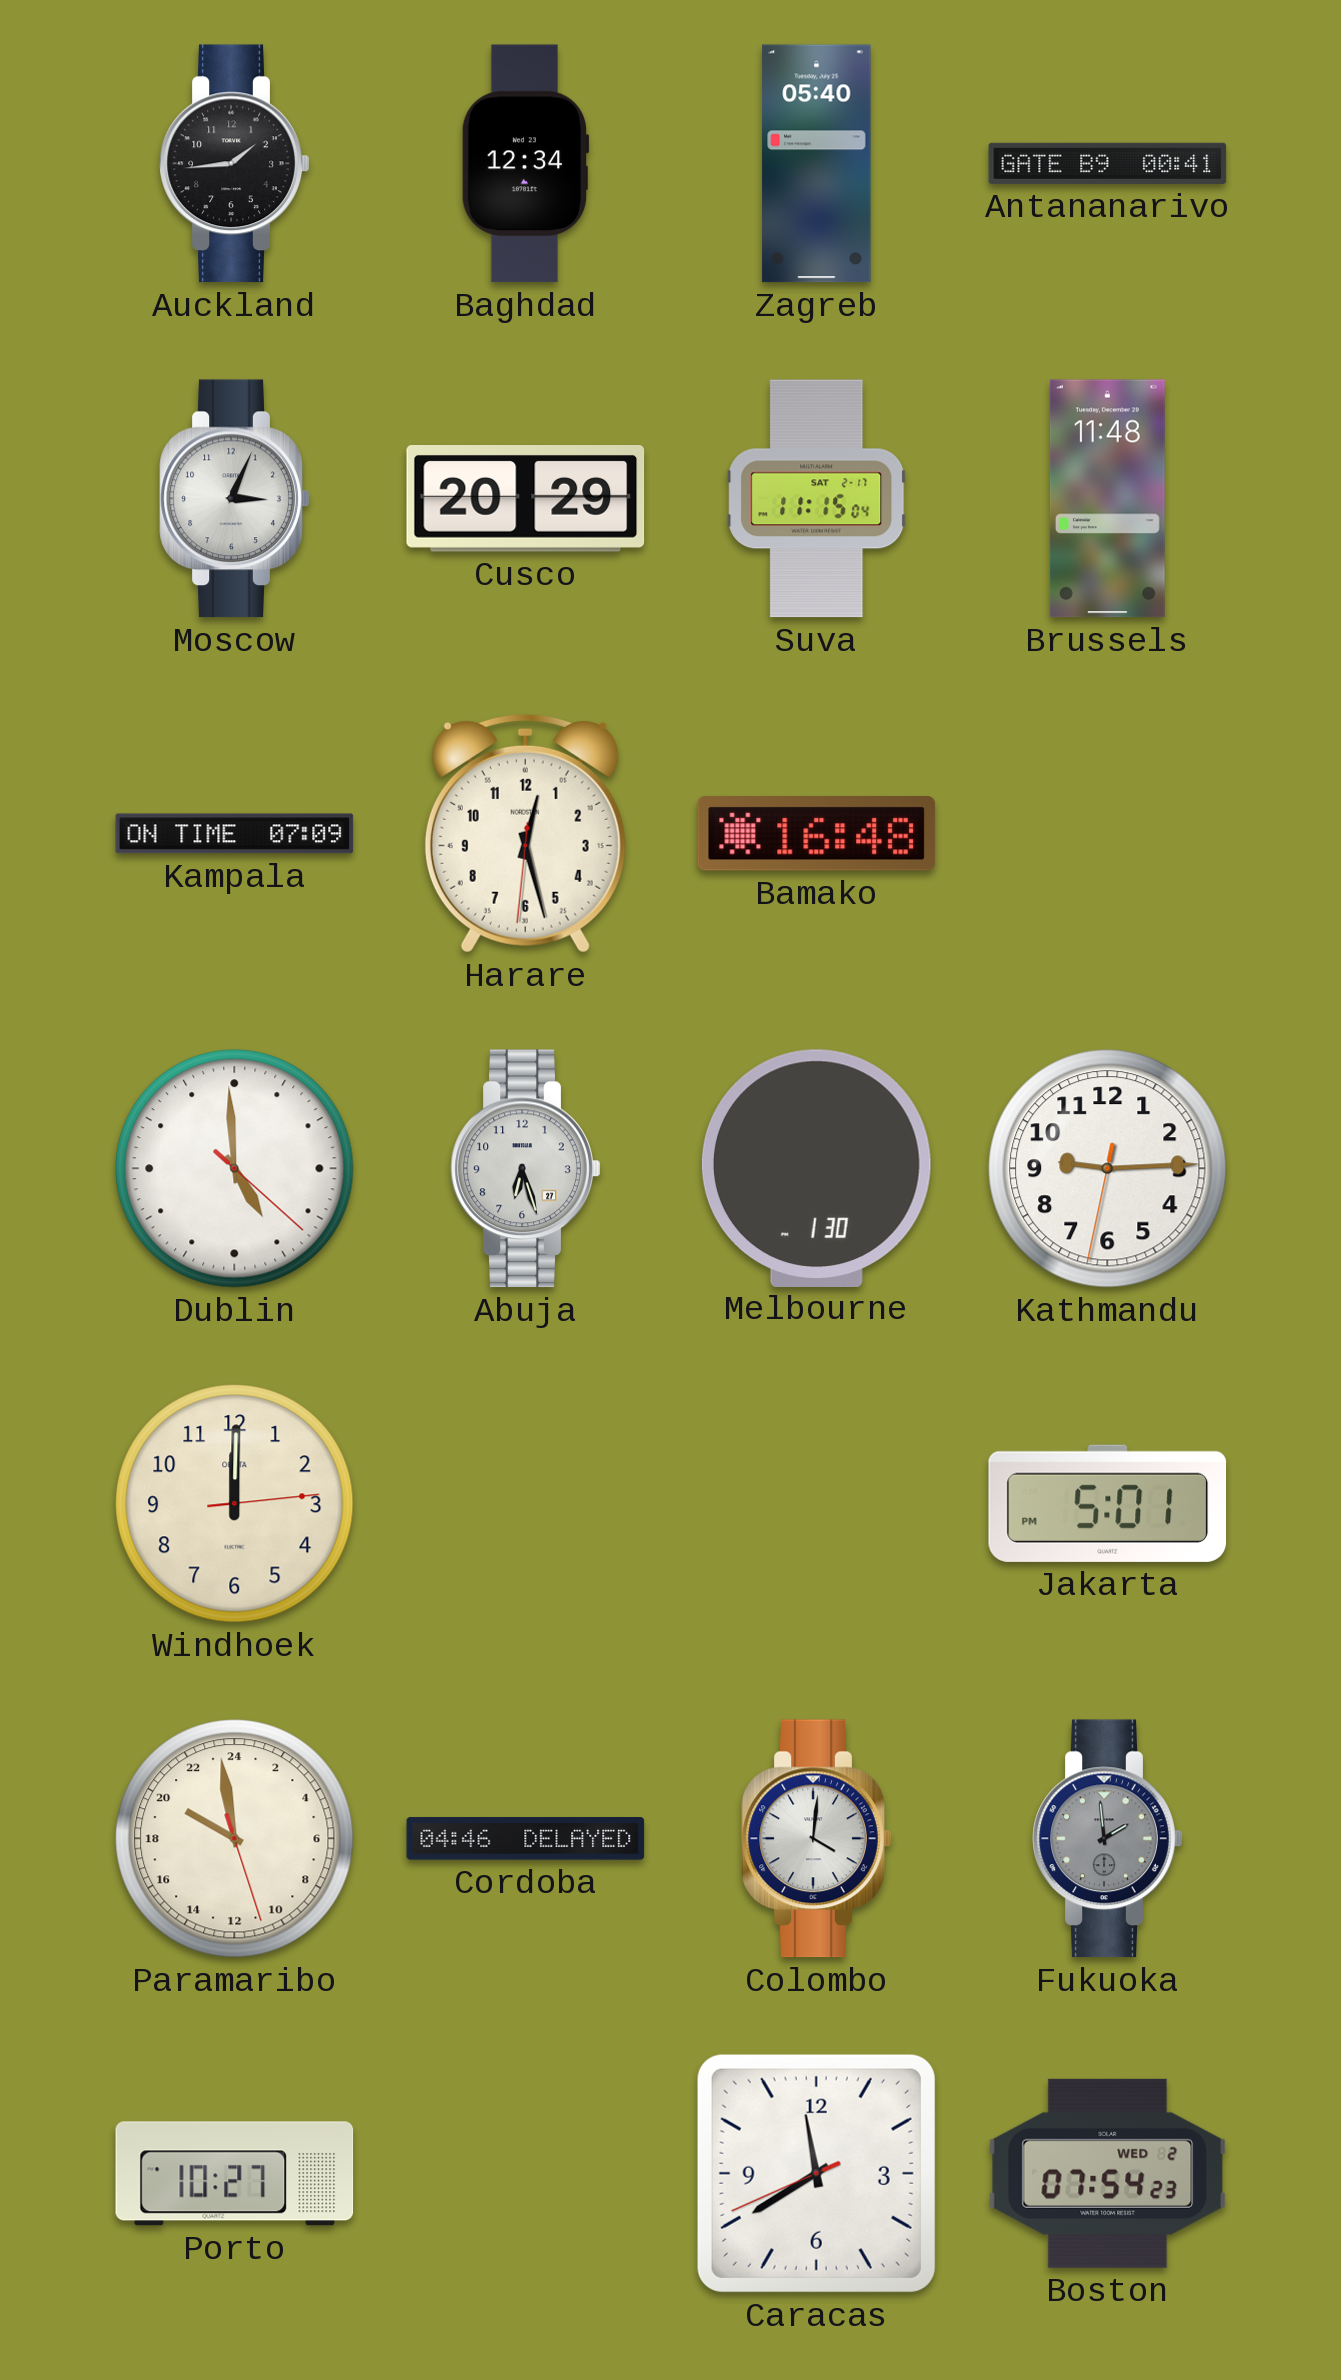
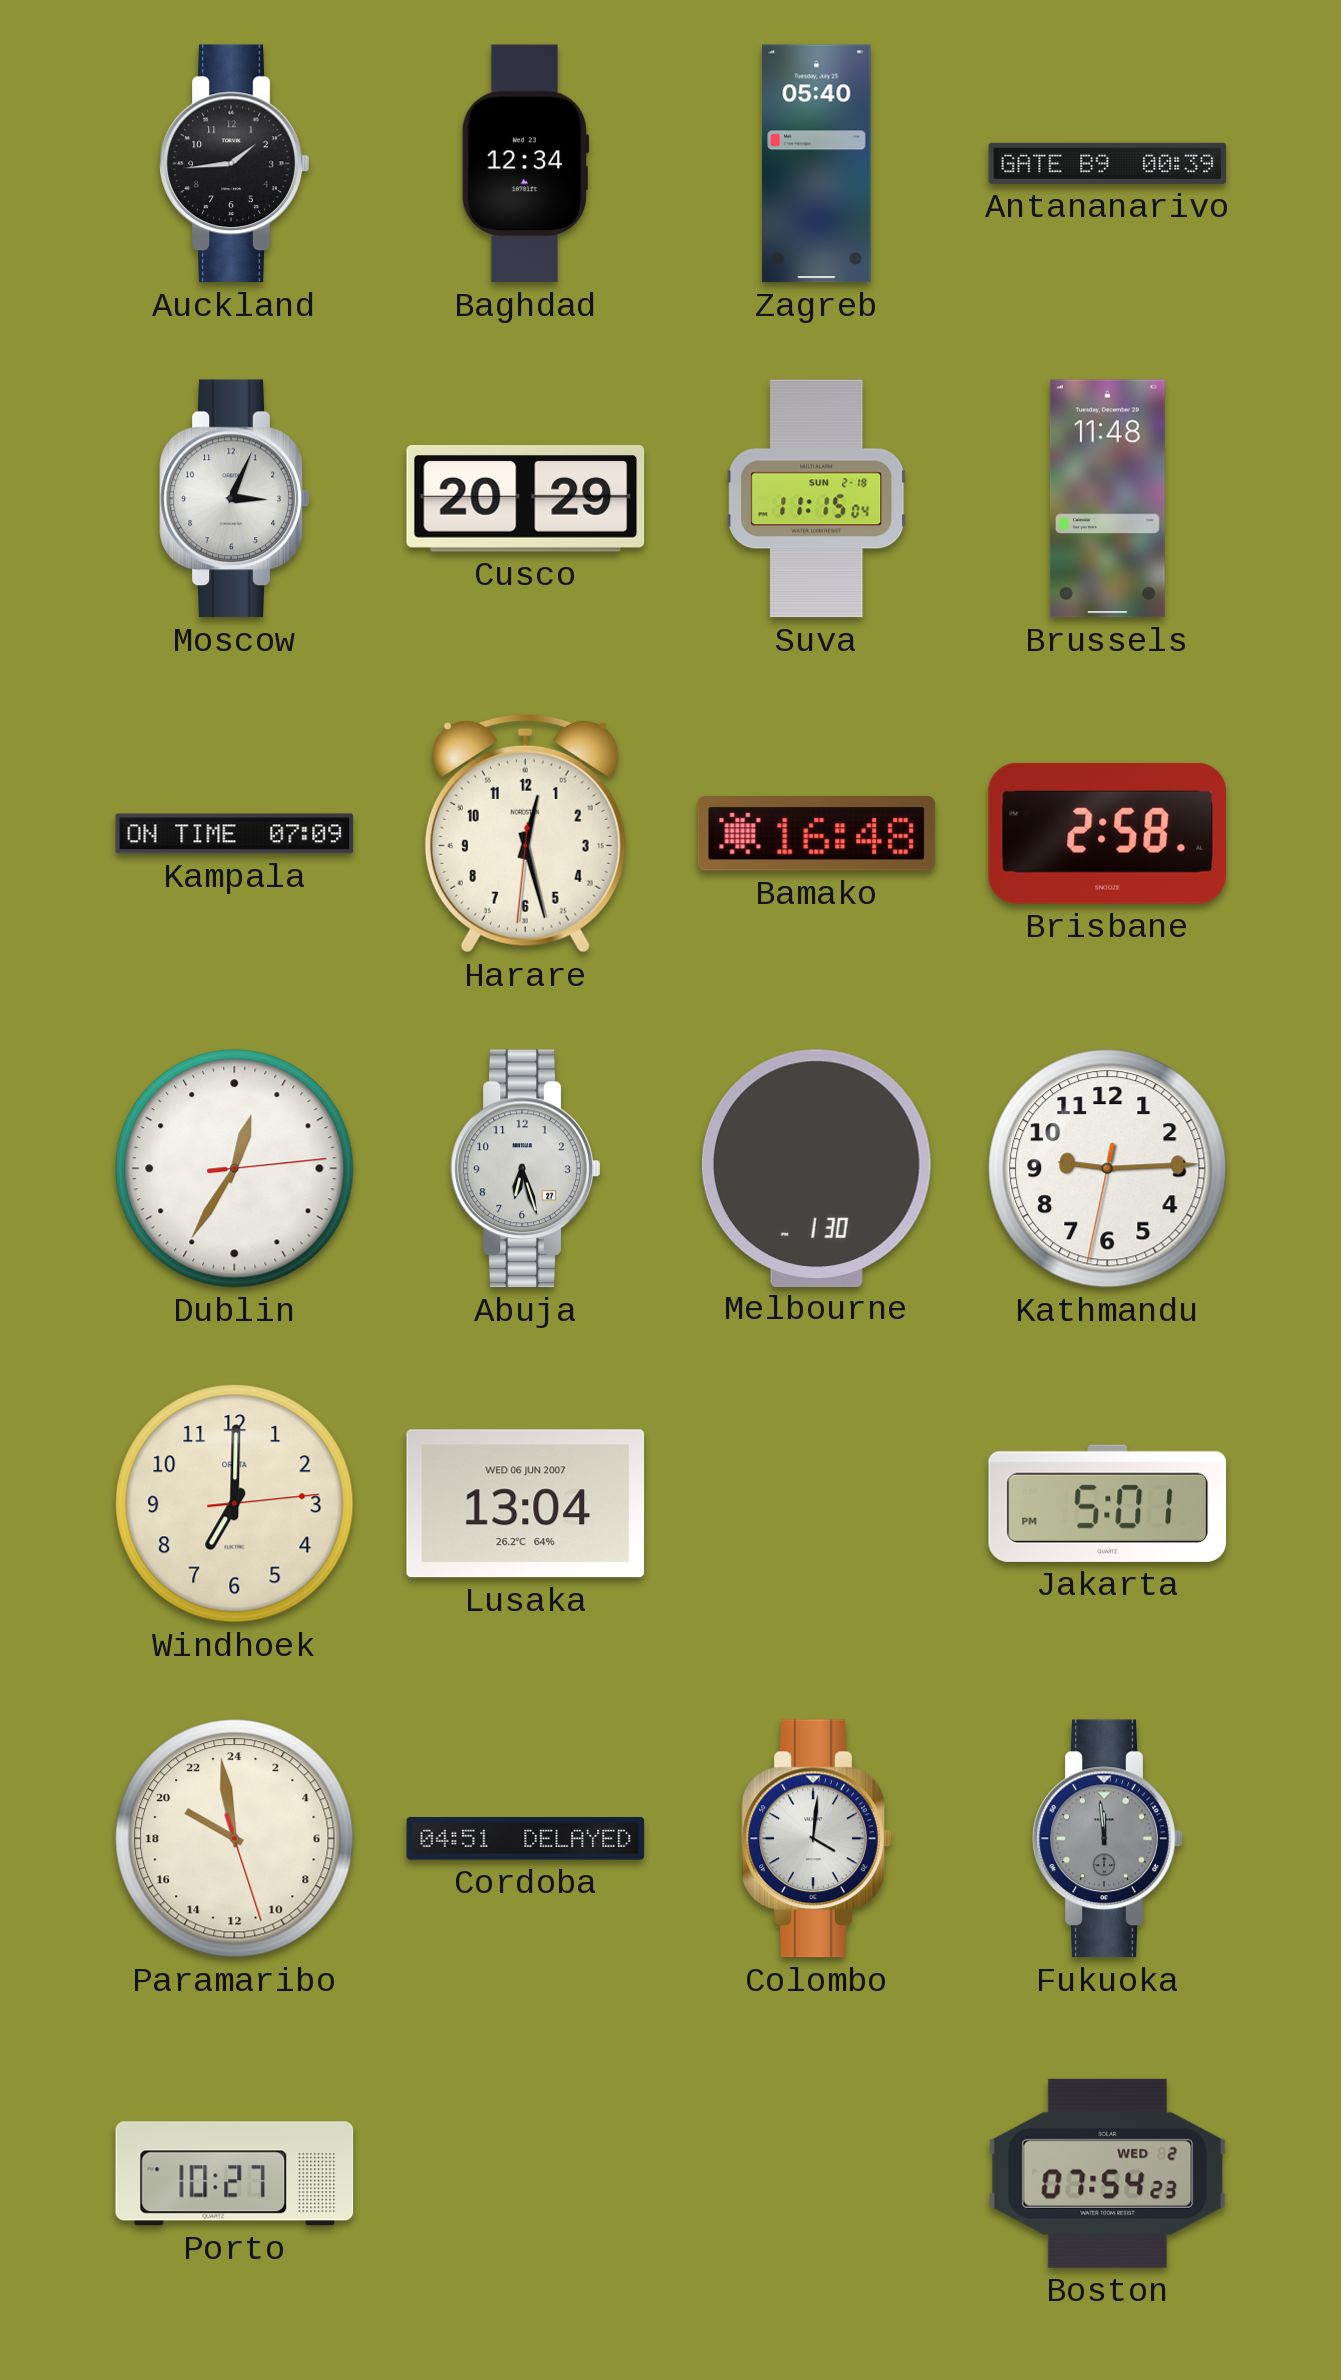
Antananarivo: 00:41 -> 00:39
Suva date: SAT 2-17 -> SUN 2-18
Brisbane: none -> 2:58
Dublin: 4:59 -> 12:35
Windhoek: 12:00 -> 7:00
Lusaka: none -> 13:04
Cordoba: 04:46 -> 04:51
Fukuoka: 1:59 -> 11:59
Caracas: 11:39 -> none
